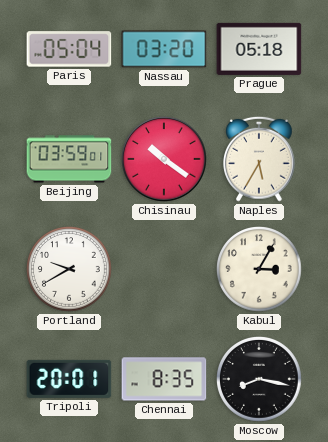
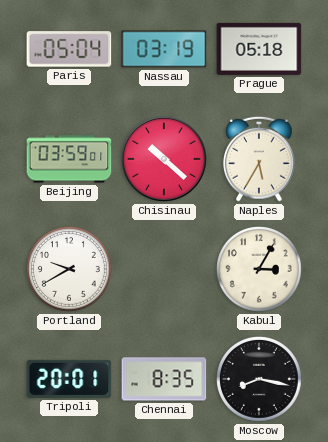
Nassau: 03:20 -> 03:19
Chisinau: 10:21 -> 10:22
